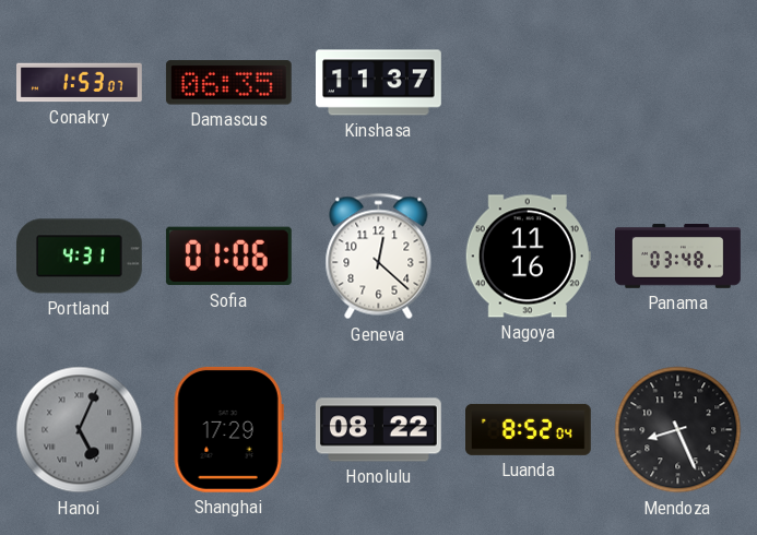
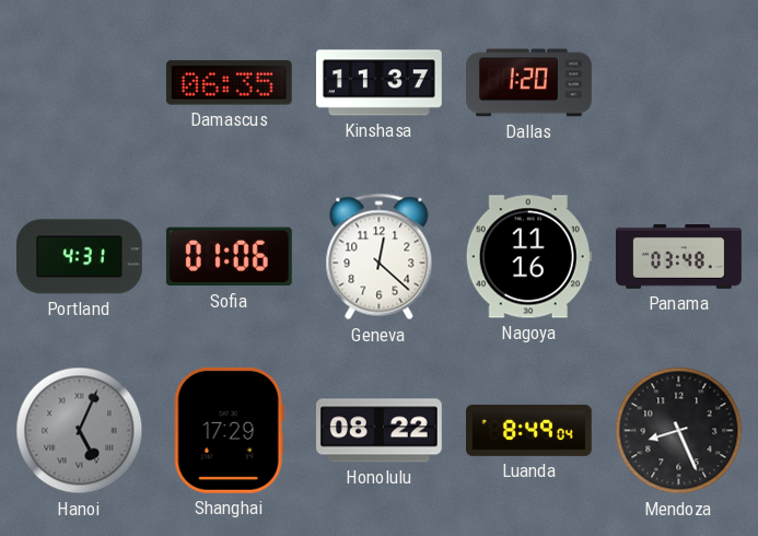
Conakry: 1:53 -> none
Dallas: none -> 1:20
Luanda: 8:52 -> 8:49
